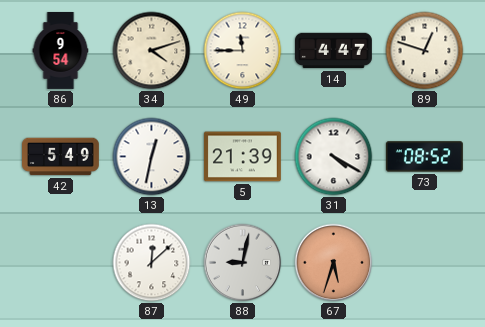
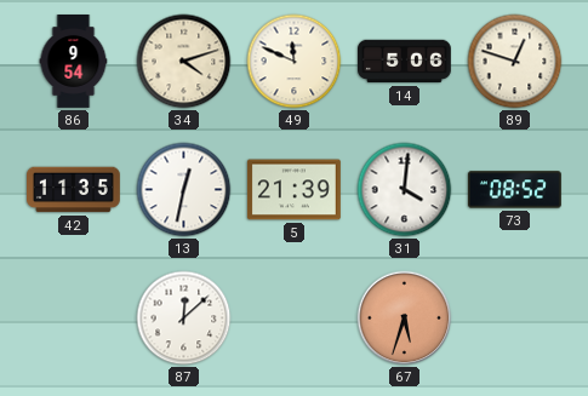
49: 11:45 -> 11:49
14: 4:47 -> 5:06
42: 5:49 -> 11:35
31: 4:20 -> 4:01
88: 9:02 -> none
